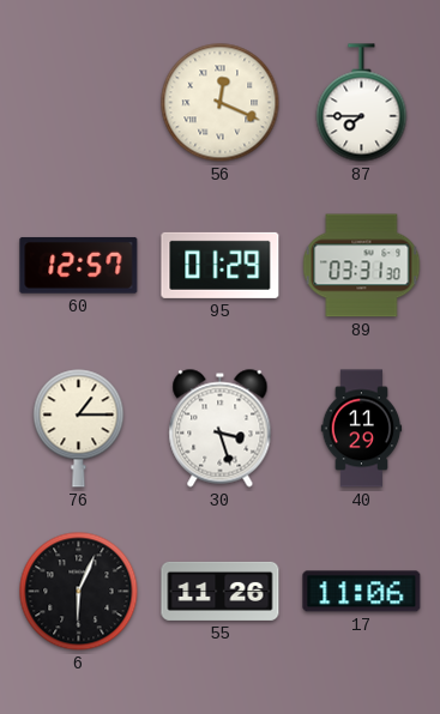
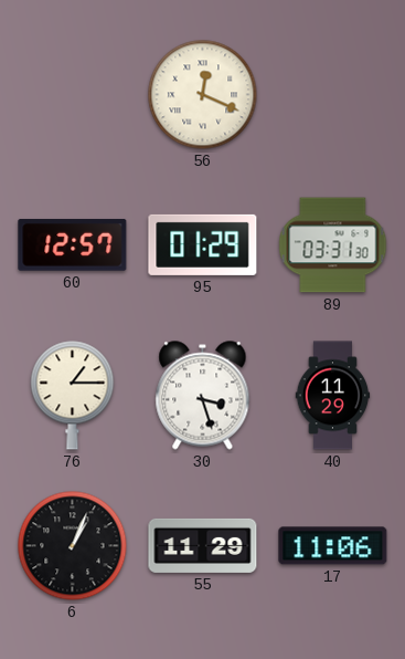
87: 7:45 -> none
6: 6:04 -> 1:04
55: 11:26 -> 11:29
